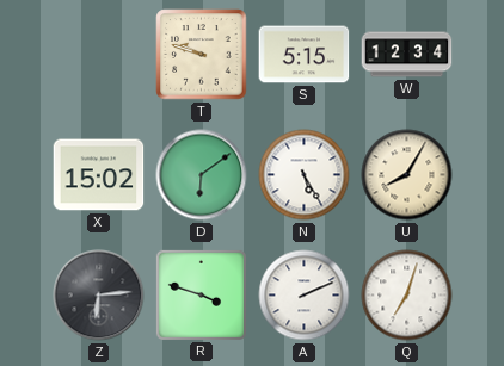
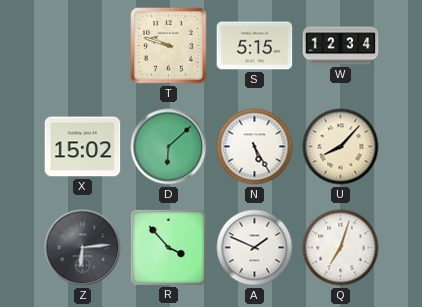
D: 6:09 -> 6:08
U: 8:05 -> 8:07
R: 3:48 -> 3:53
A: 2:11 -> 1:49
